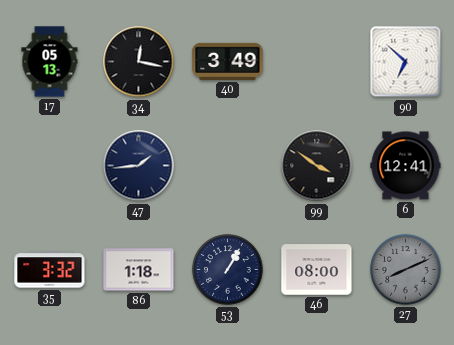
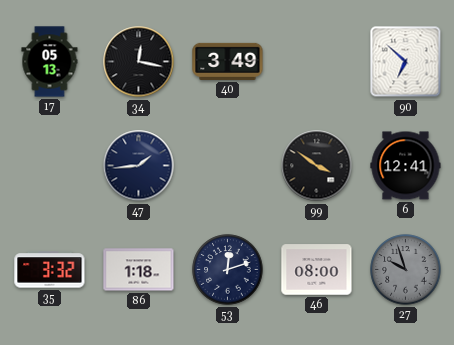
53: 1:05 -> 12:12
27: 8:11 -> 9:57
